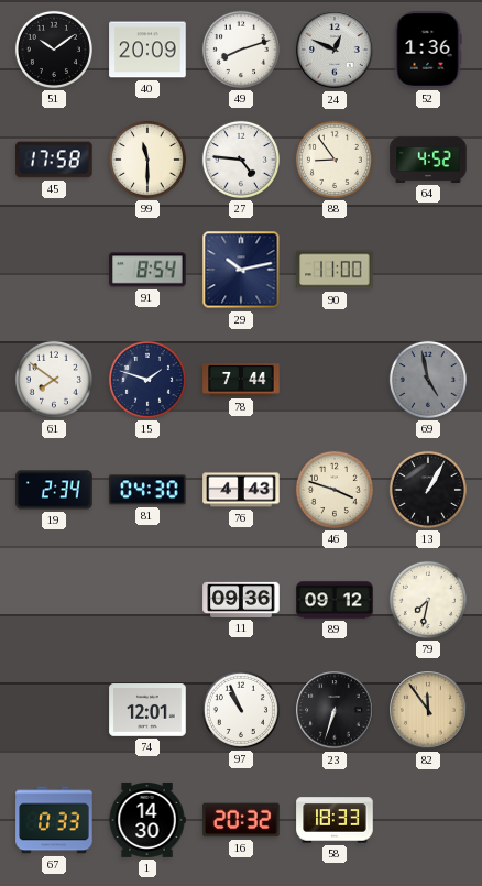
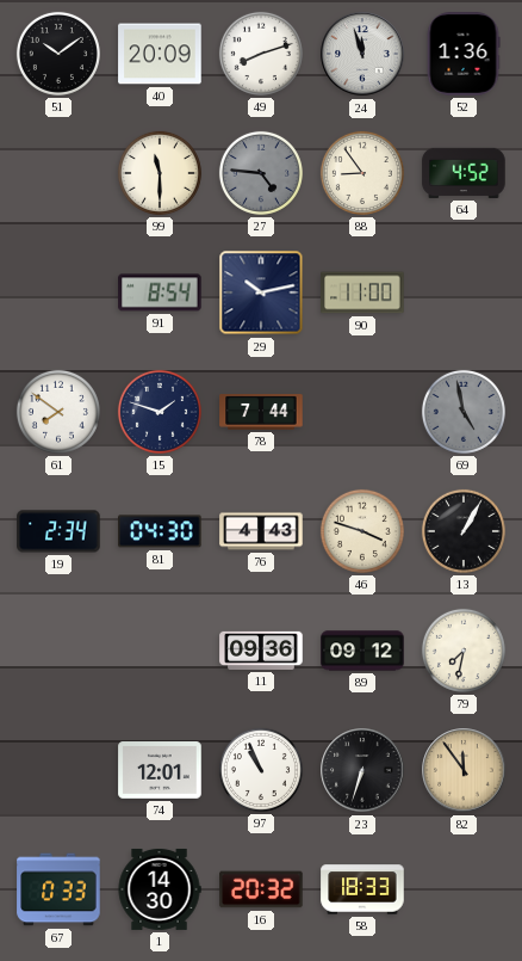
24: 12:49 -> 11:57
45: 17:58 -> none
27 dial: white -> grey
